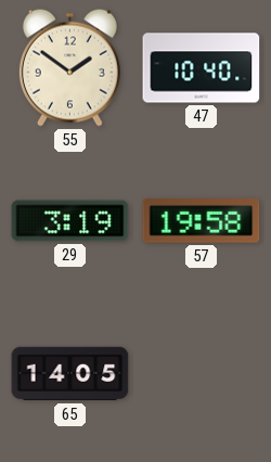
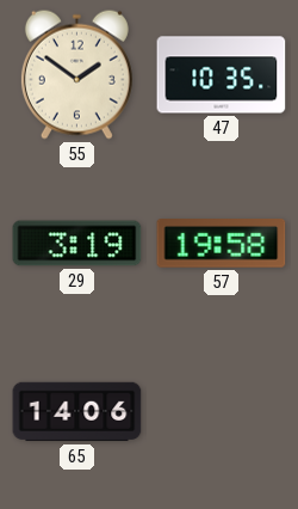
47: 10:40 -> 10:35
65: 14:05 -> 14:06
